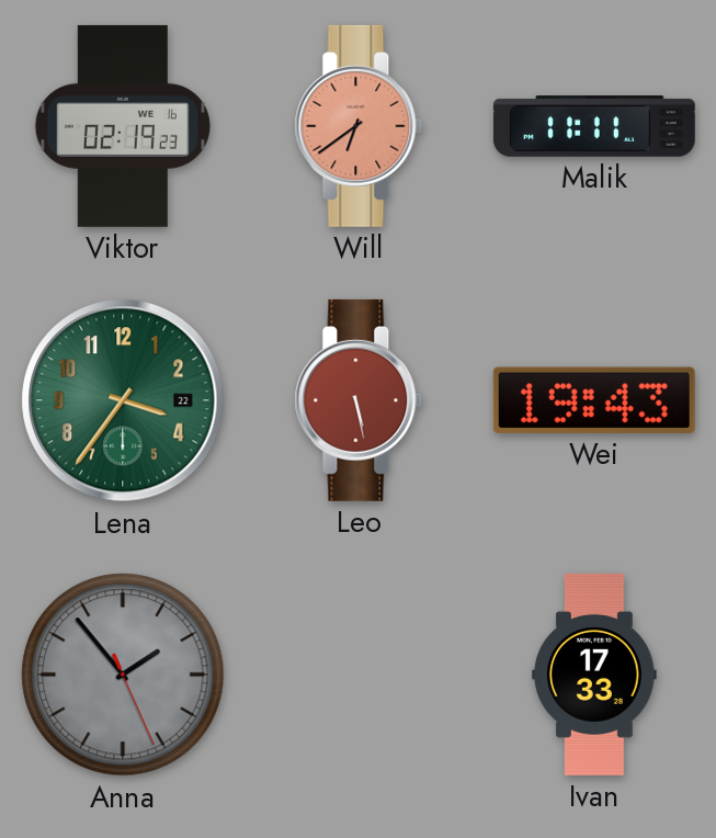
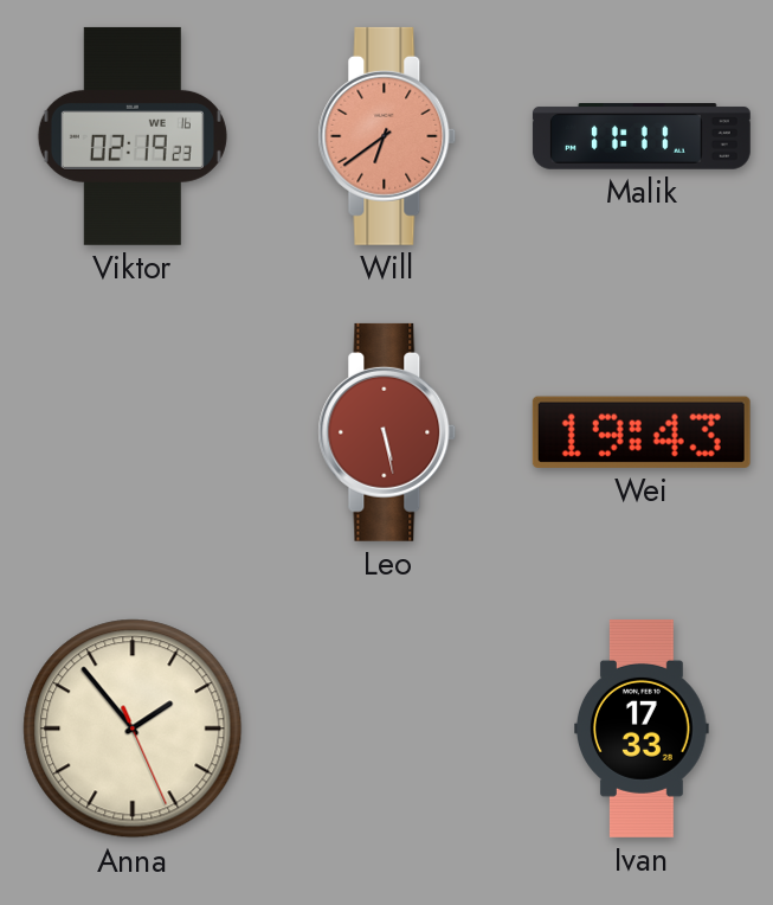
Lena: 3:36 -> none
Anna dial: grey -> cream
